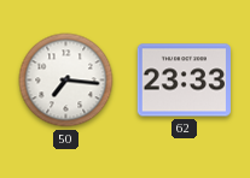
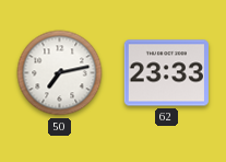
50: 7:16 -> 7:13
